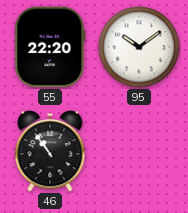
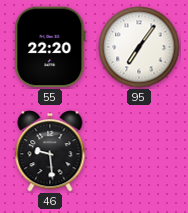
95: 10:09 -> 7:06
46: 10:54 -> 9:29
